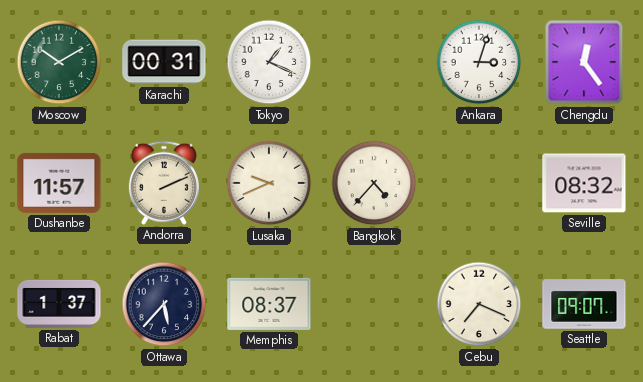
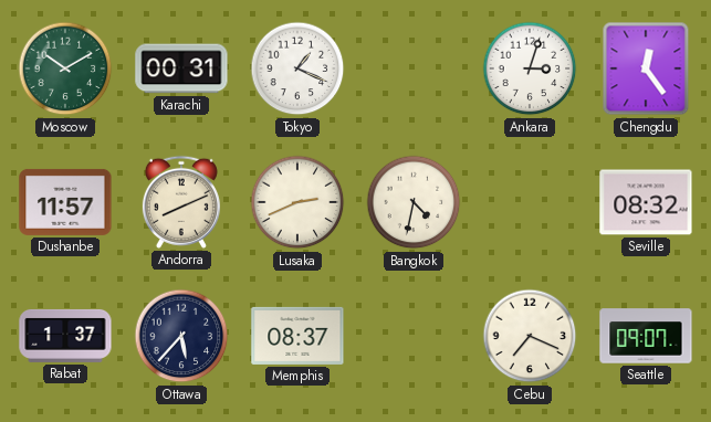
Andorra: 2:11 -> 8:11
Lusaka: 9:41 -> 2:41
Bangkok: 4:37 -> 4:32
